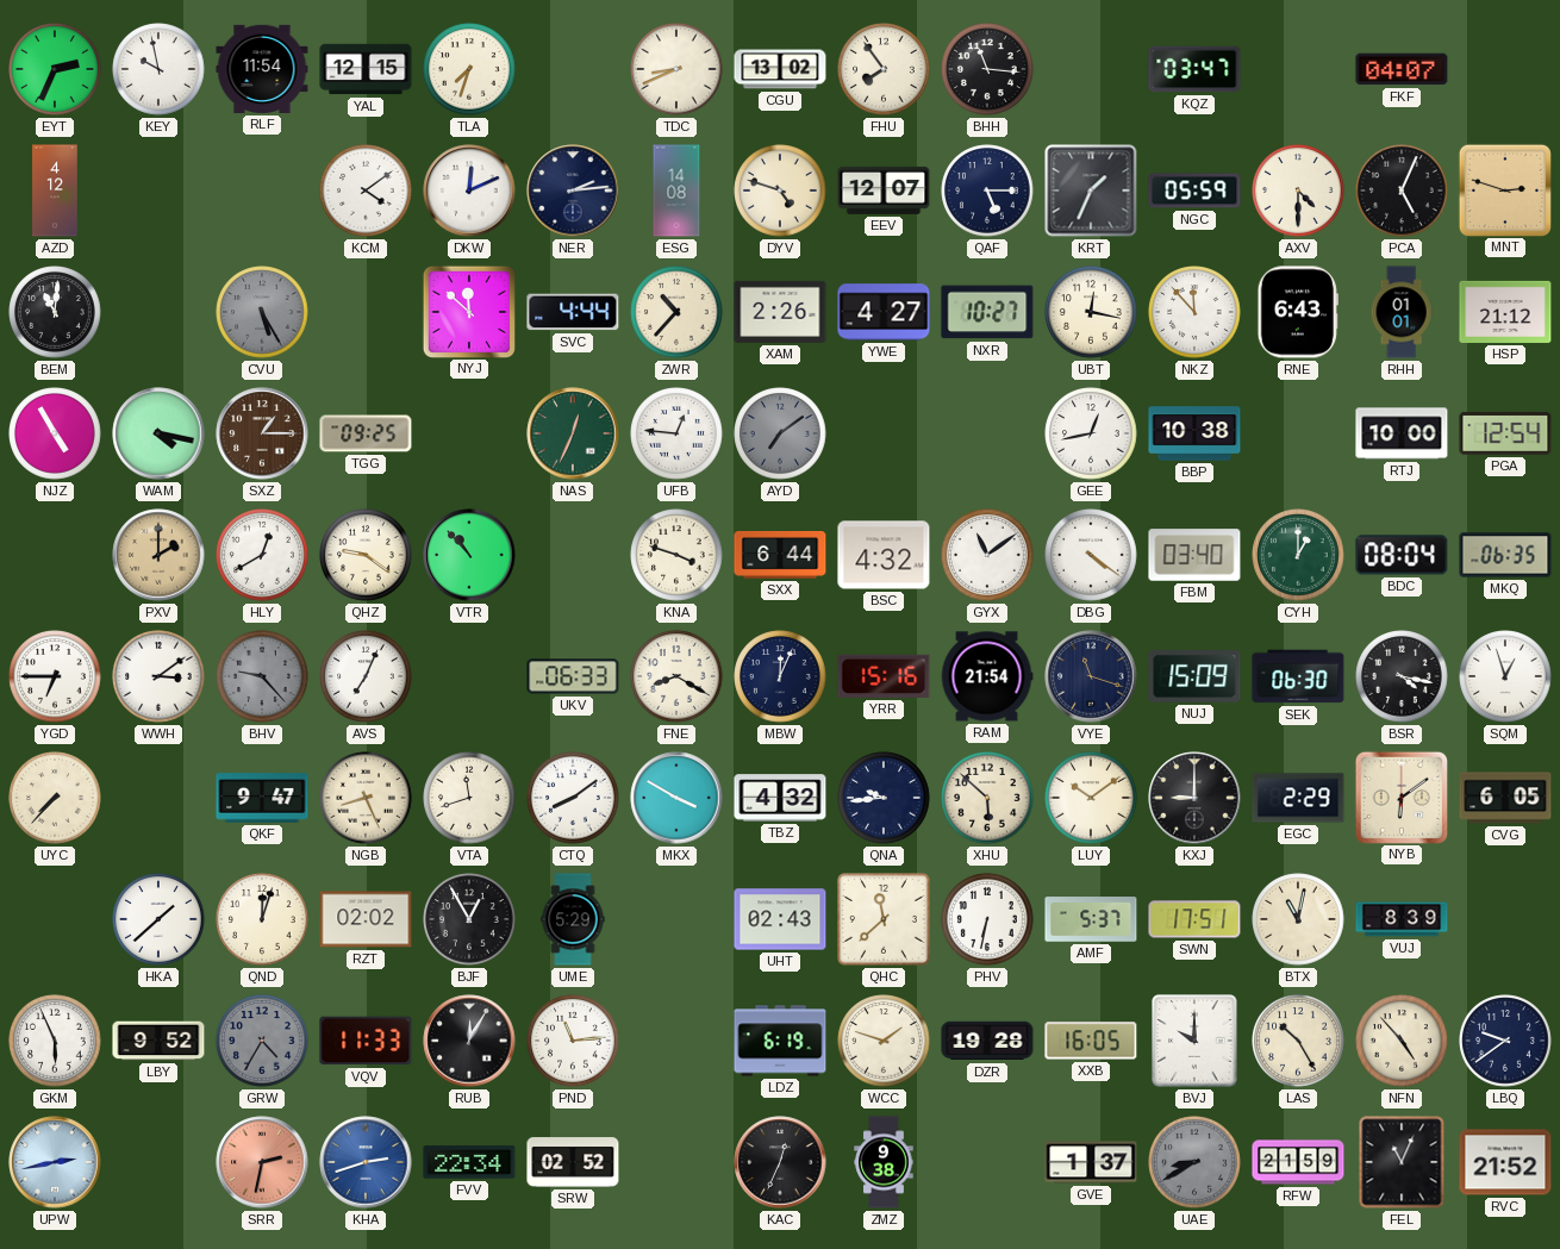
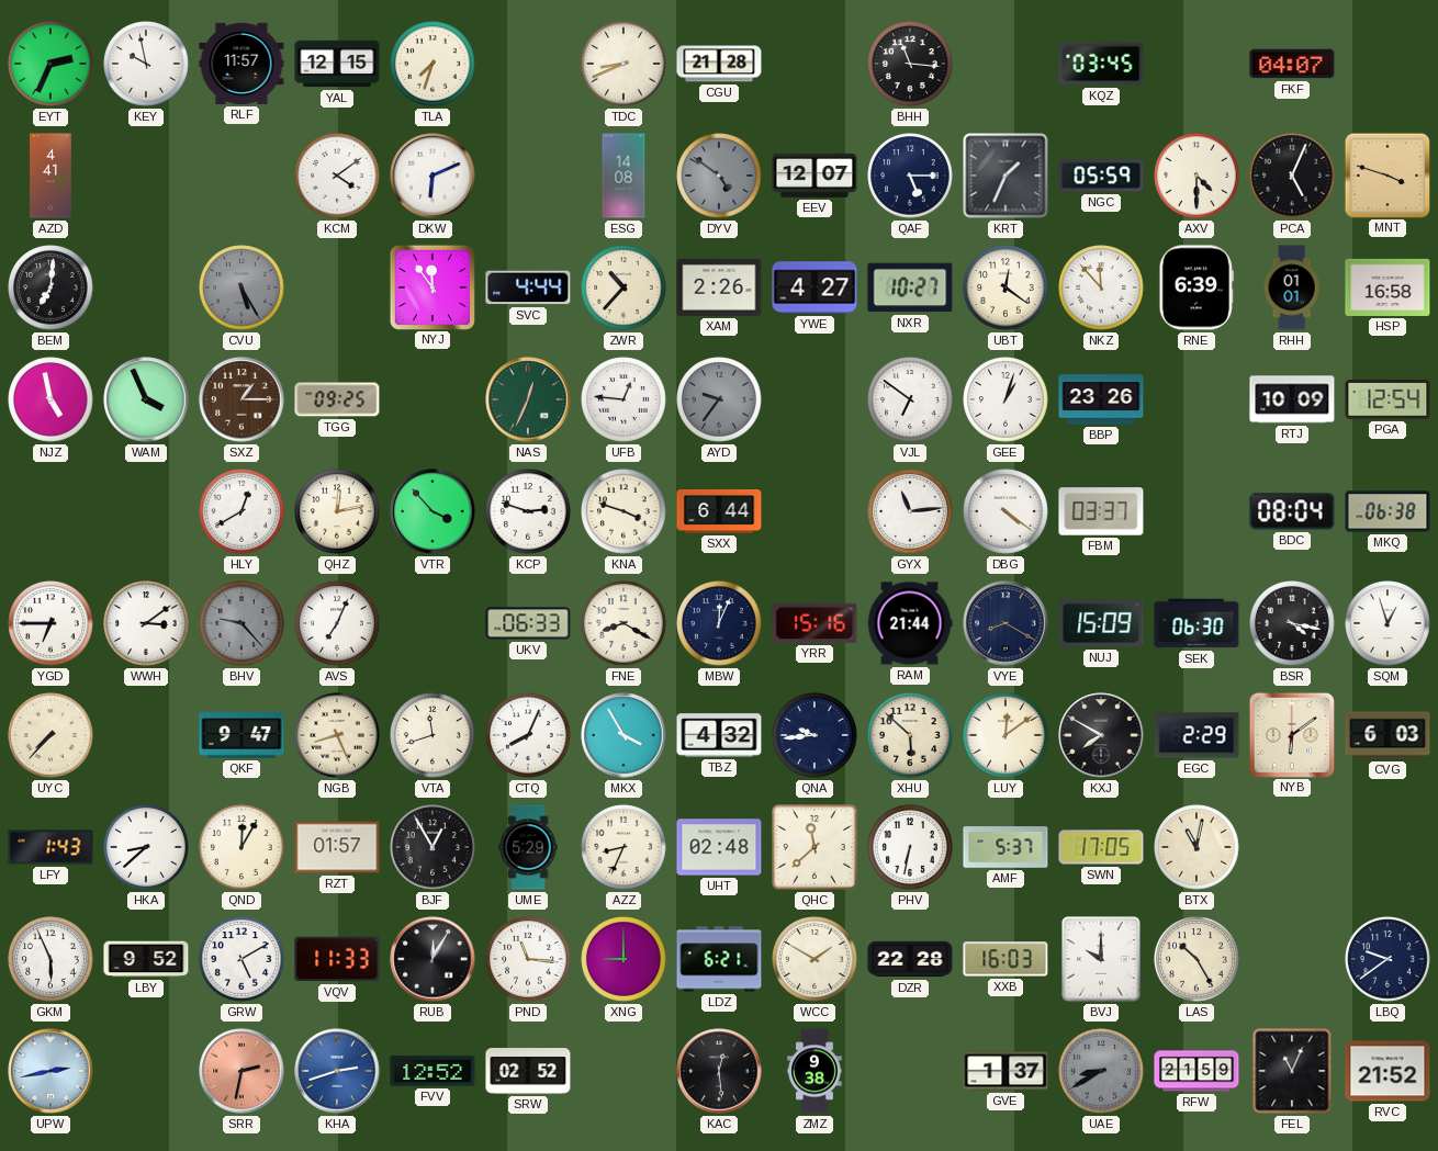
RLF: 11:54 -> 11:57
CGU: 13:02 -> 21:28
FHU: 7:54 -> none
KQZ: 03:47 -> 03:45
AZD: 4:12 -> 4:41
DKW: 12:11 -> 6:11
NER: 2:14 -> none
DYV: 4:48 -> 4:51
DYV dial: cream -> grey
MNT: 2:48 -> 3:48
BEM: 11:01 -> 7:01
NYJ: 11:52 -> 11:54
UBT: 12:17 -> 12:21
RNE: 6:43 -> 6:39
HSP: 21:12 -> 16:58
NJZ: 4:55 -> 4:58
WAM: 4:17 -> 3:56
AYD: 7:09 -> 9:36
VJL: none -> 6:51
GEE: 12:43 -> 1:03
BBP: 10:38 -> 23:26
RTJ: 10:00 -> 10:09
PXV: 2:00 -> none
QHZ: 9:21 -> 12:13
VTR: 10:53 -> 3:53
KCP: none -> 2:48
BSC: 4:32 -> none
GYX: 11:09 -> 11:14
FBM: 03:40 -> 03:37
CYH: 1:00 -> none
MKQ: 06:35 -> 06:38
RAM: 21:54 -> 21:44
VYE: 11:18 -> 8:20
CTQ: 8:09 -> 8:04
MKX: 3:50 -> 3:55
LUY: 10:09 -> 12:09
KXJ: 9:00 -> 7:50
CVG: 6:05 -> 6:03
LFY: none -> 1:43
HKA: 1:38 -> 8:38
QND: 12:03 -> 12:05
RZT: 02:02 -> 01:57
AZZ: none -> 8:34
UHT: 02:43 -> 02:48
SWN: 17:51 -> 17:05
VUJ: 8:39 -> none
GRW: 4:35 -> 5:10
GRW dial: grey -> white
PND: 11:14 -> 11:16
XNG: none -> 9:00
LDZ: 6:19 -> 6:21
WCC: 1:48 -> 1:50
DZR: 19:28 -> 22:28
XXB: 16:05 -> 16:03
NFN: 4:53 -> none
FVV: 22:34 -> 12:52
KAC: 12:34 -> 12:29
